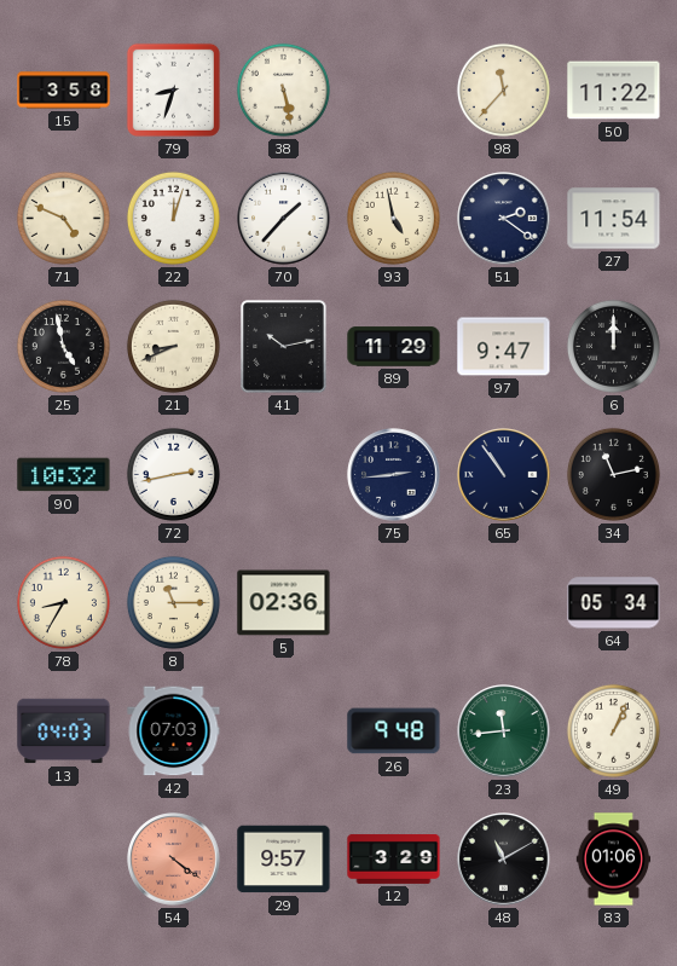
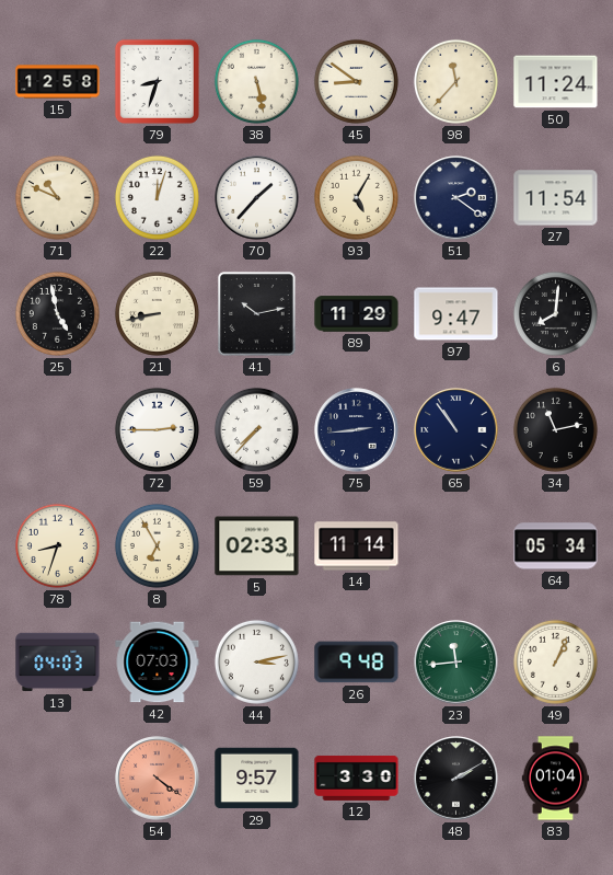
15: 3:58 -> 12:58
45: none -> 8:51
50: 11:22 -> 11:24
71: 4:49 -> 10:49
93: 4:58 -> 5:05
21: 8:41 -> 8:43
6: 12:00 -> 8:01
90: 10:32 -> none
72: 2:43 -> 2:45
59: none -> 7:37
78: 8:35 -> 8:33
8: 11:15 -> 6:55
5: 02:36 -> 02:33
14: none -> 11:14
44: none -> 3:13
12: 3:29 -> 3:30
48: 11:10 -> 2:10
83: 01:06 -> 01:04
